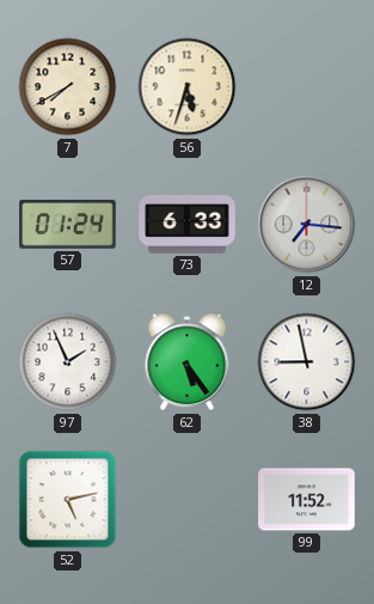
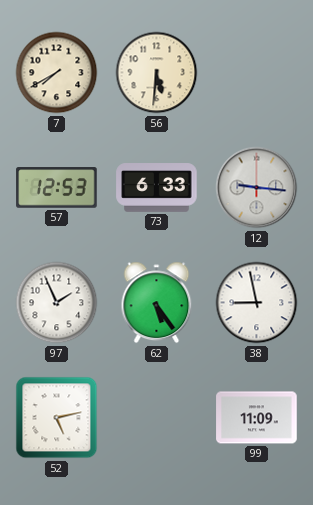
56: 5:33 -> 5:31
57: 01:24 -> 12:53
12: 7:16 -> 9:16
99: 11:52 -> 11:09
